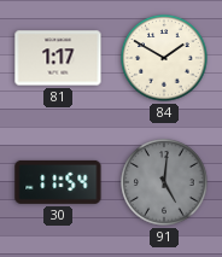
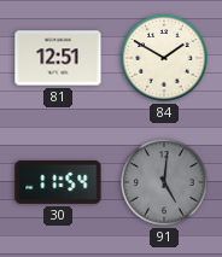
81: 1:17 -> 12:51
